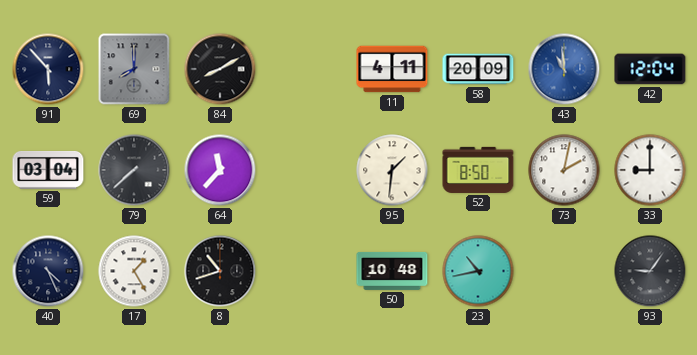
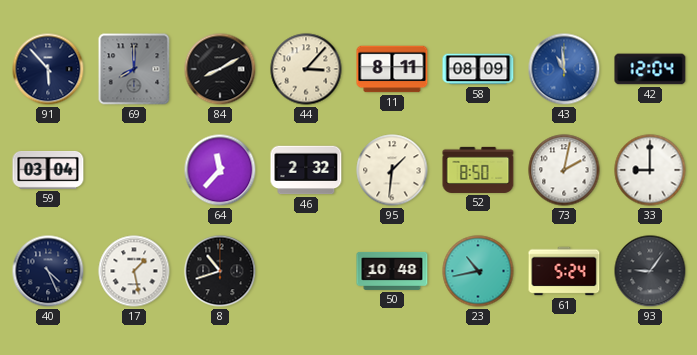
44: none -> 3:07
11: 4:11 -> 8:11
58: 20:09 -> 08:09
79: 7:38 -> none
46: none -> 2:32
17: 1:25 -> 1:28
61: none -> 5:24
